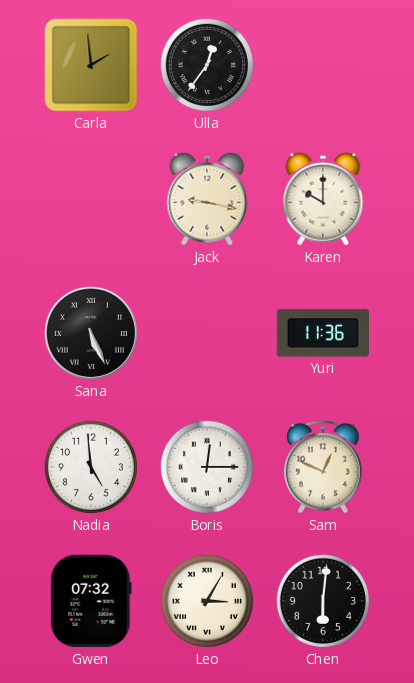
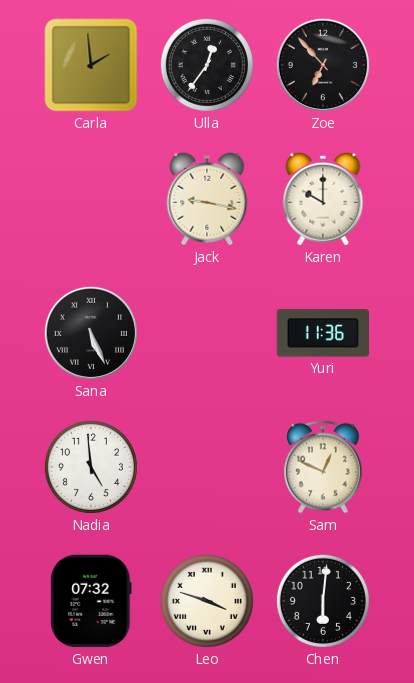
Zoe: none -> 6:53
Boris: 12:15 -> none
Leo: 3:05 -> 3:48
